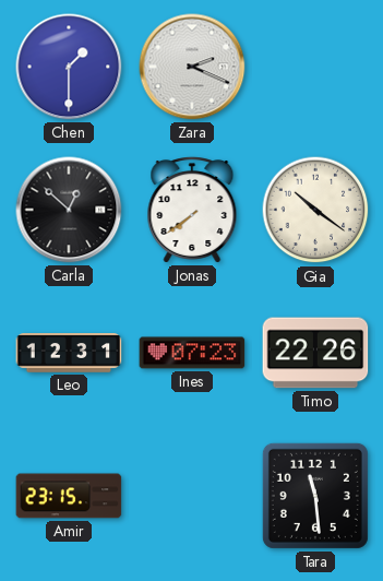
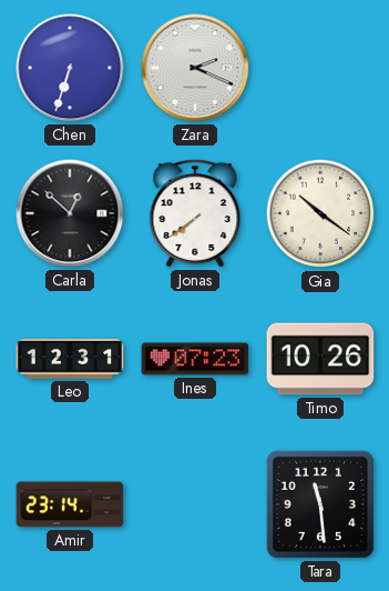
Chen: 1:30 -> 6:33
Timo: 22:26 -> 10:26
Amir: 23:15 -> 23:14
